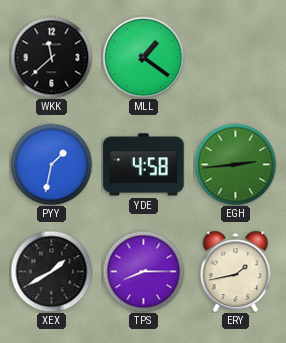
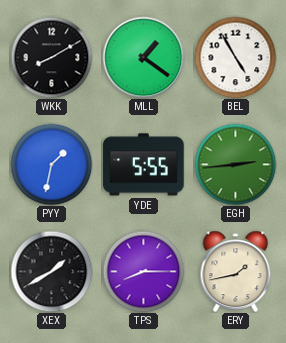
WKK: 11:38 -> 8:10
BEL: none -> 4:55
YDE: 4:58 -> 5:55
